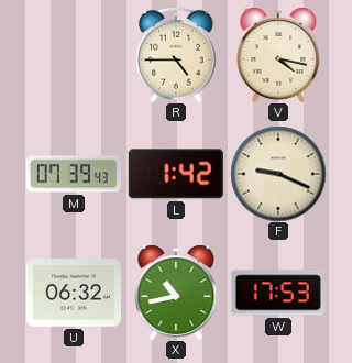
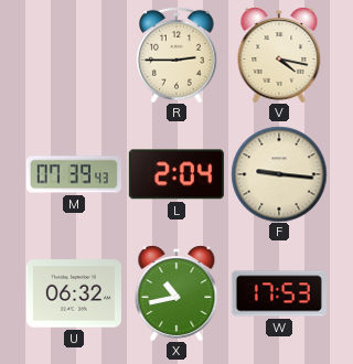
R: 4:45 -> 2:45
L: 1:42 -> 2:04
F: 9:19 -> 9:16
